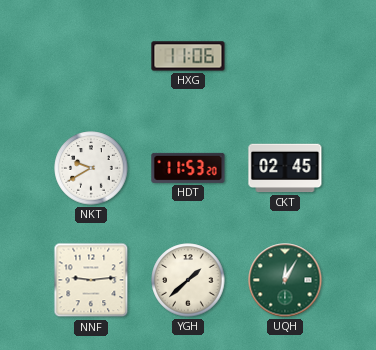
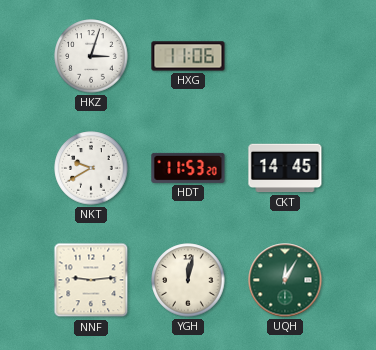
HKZ: none -> 3:03
CKT: 02:45 -> 14:45
YGH: 1:38 -> 12:02
